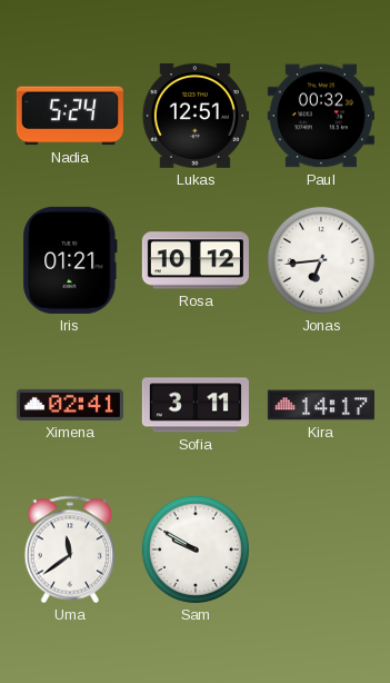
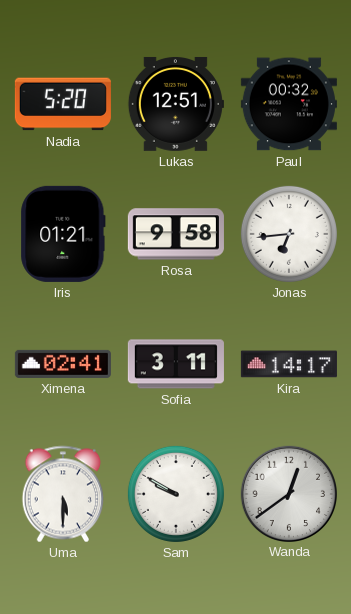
Nadia: 5:24 -> 5:20
Rosa: 10:12 -> 9:58
Uma: 11:39 -> 5:30
Wanda: none -> 12:39
